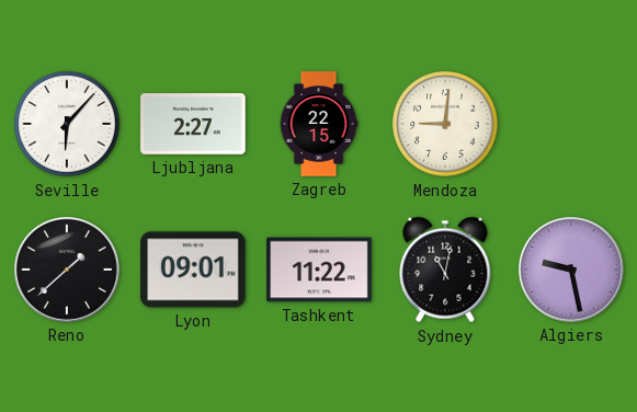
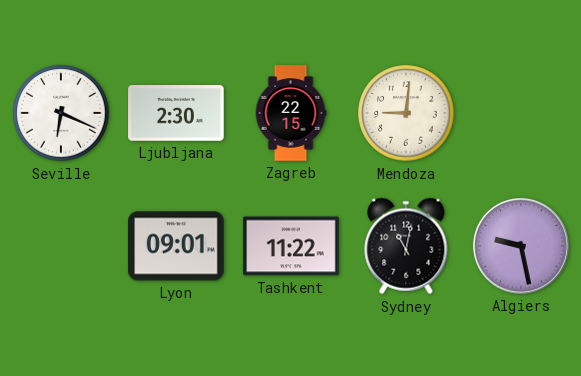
Seville: 6:07 -> 6:19
Ljubljana: 2:27 -> 2:30
Reno: 1:38 -> none
